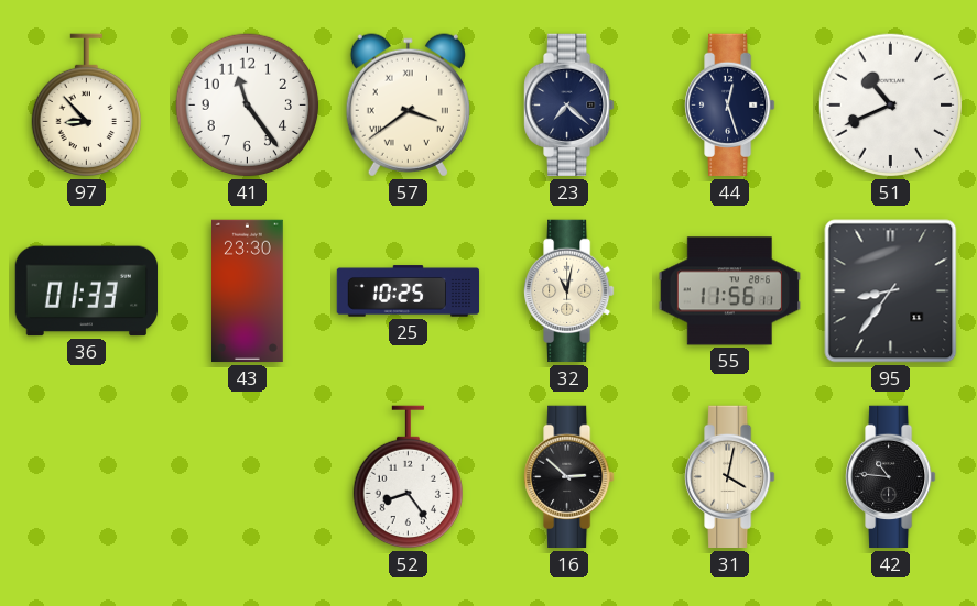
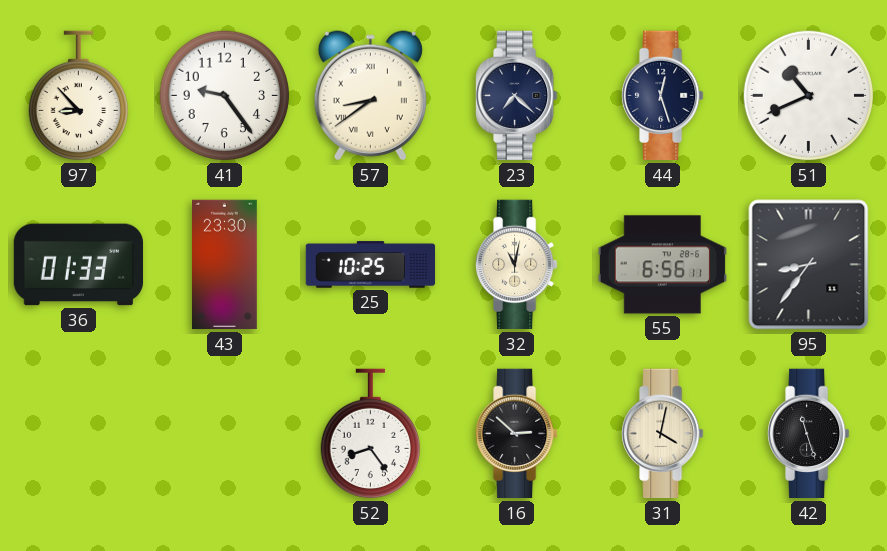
41: 11:24 -> 9:24
57: 3:39 -> 8:39
55: 11:56 -> 6:56
42: 10:46 -> 11:27
